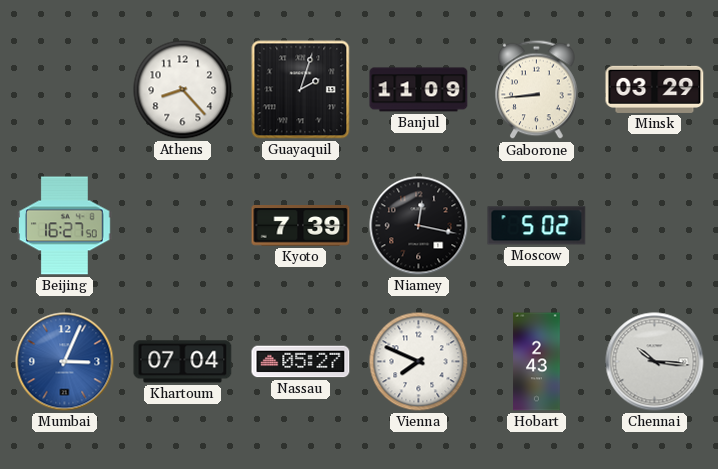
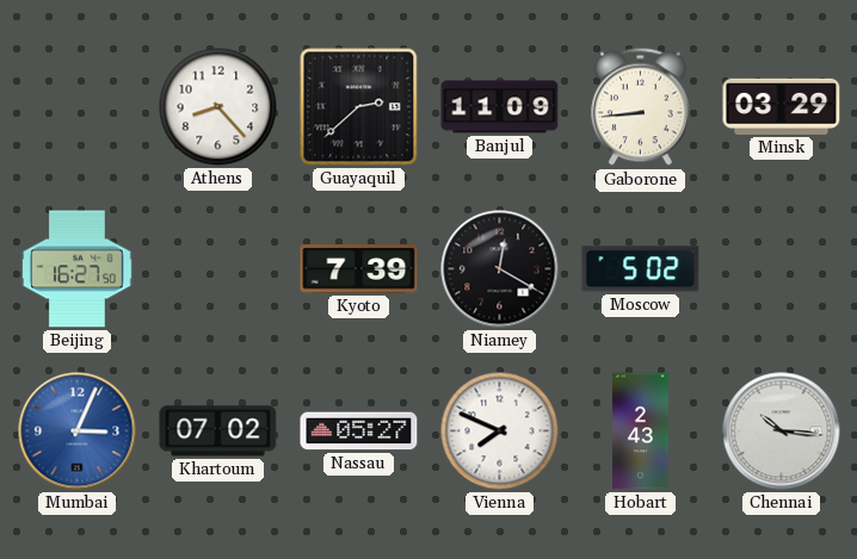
Guayaquil: 2:03 -> 2:38
Niamey: 12:17 -> 12:20
Khartoum: 07:04 -> 07:02
